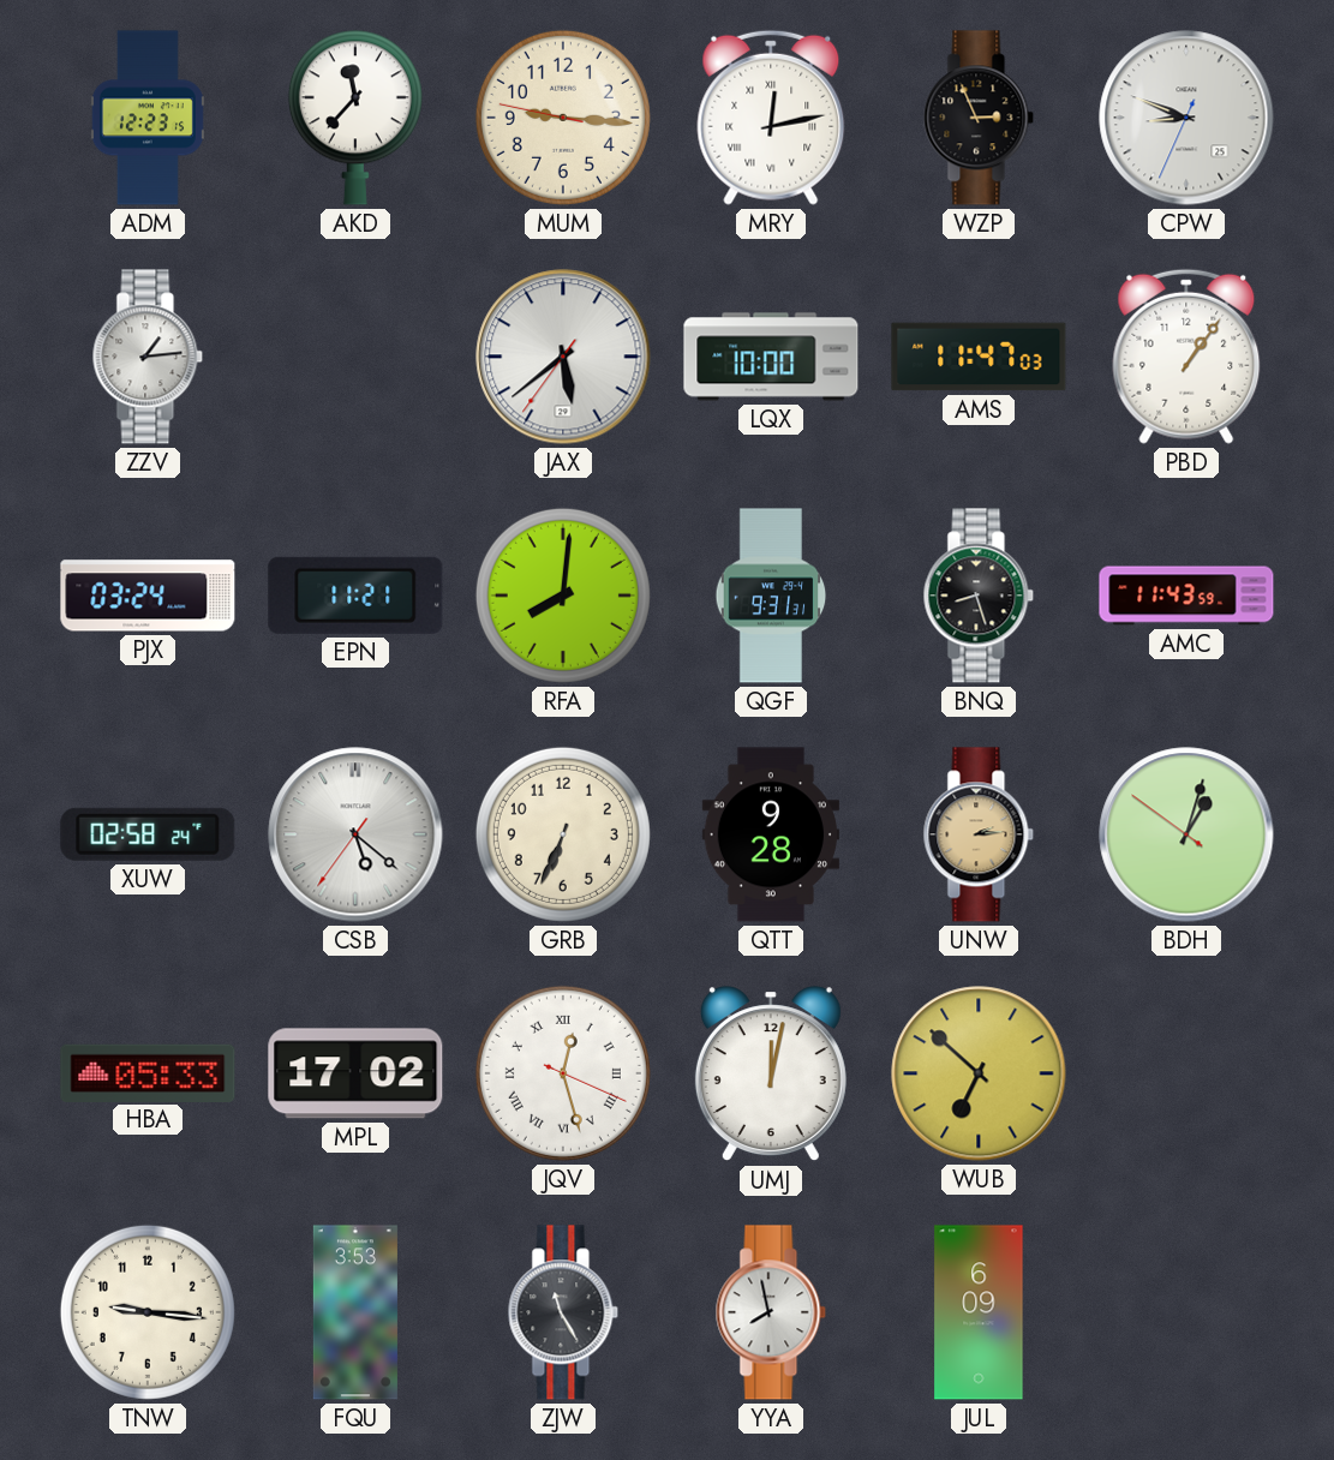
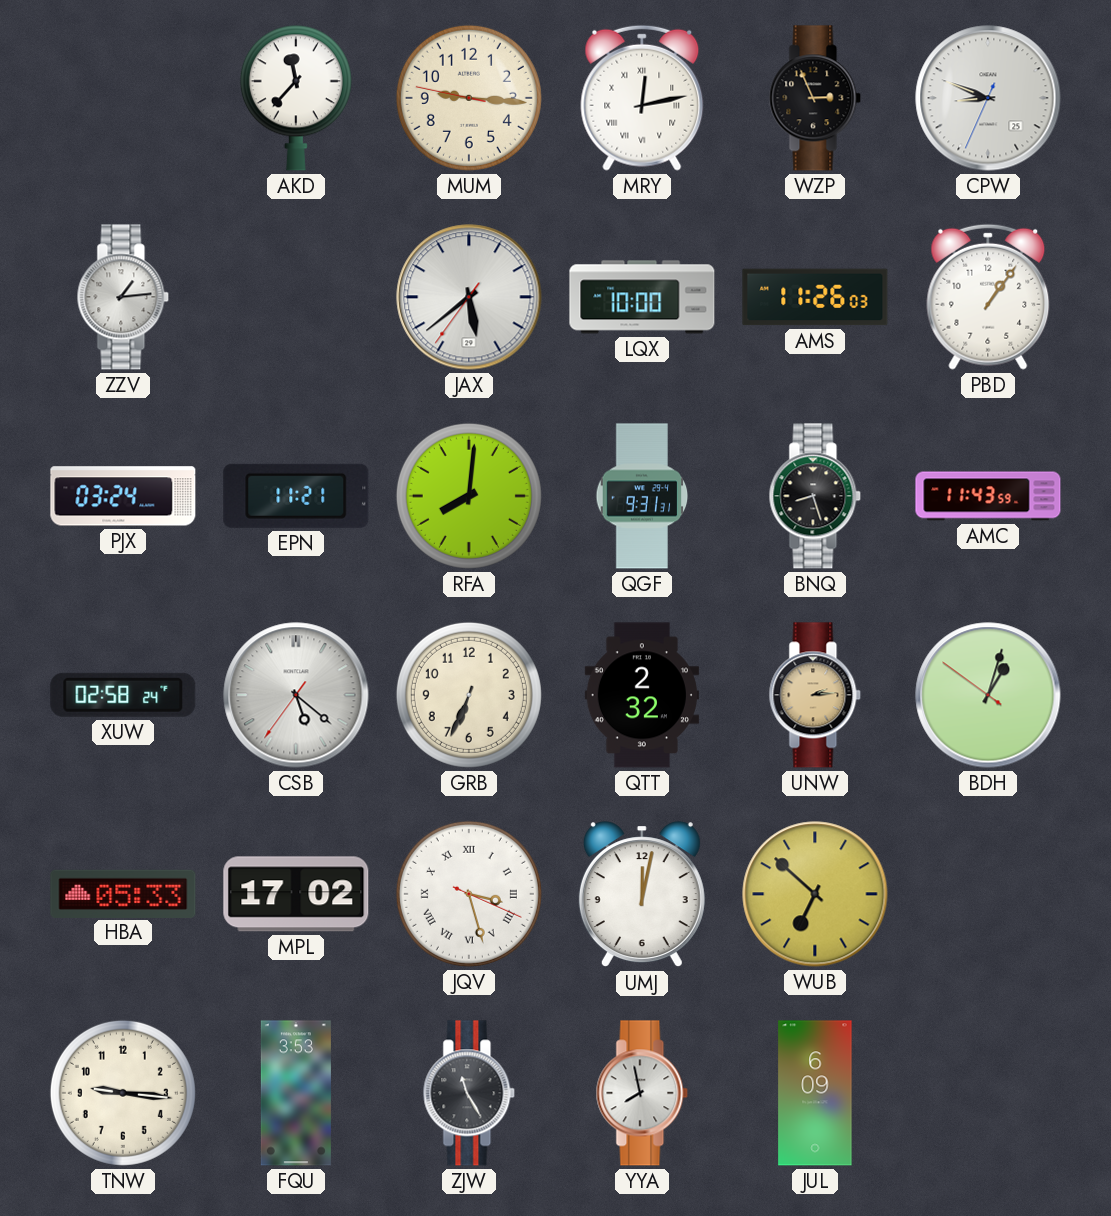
ADM: 12:23 -> none
AMS: 11:47 -> 11:26
QTT: 9:28 -> 2:32
JQV: 12:27 -> 3:27
